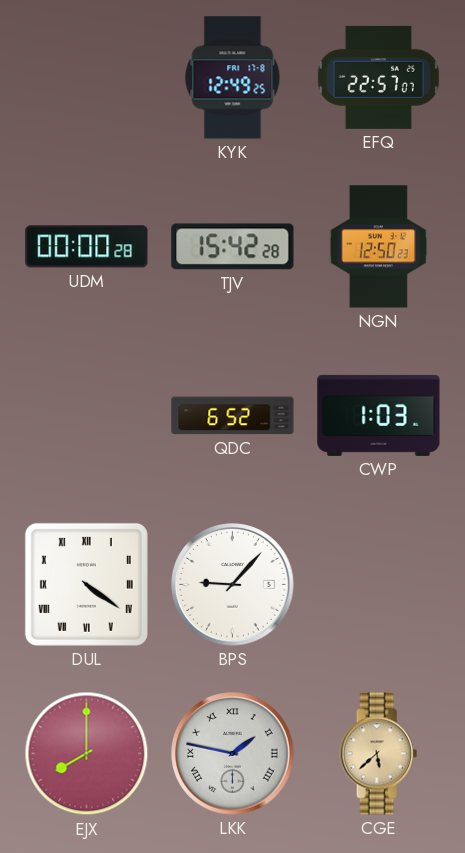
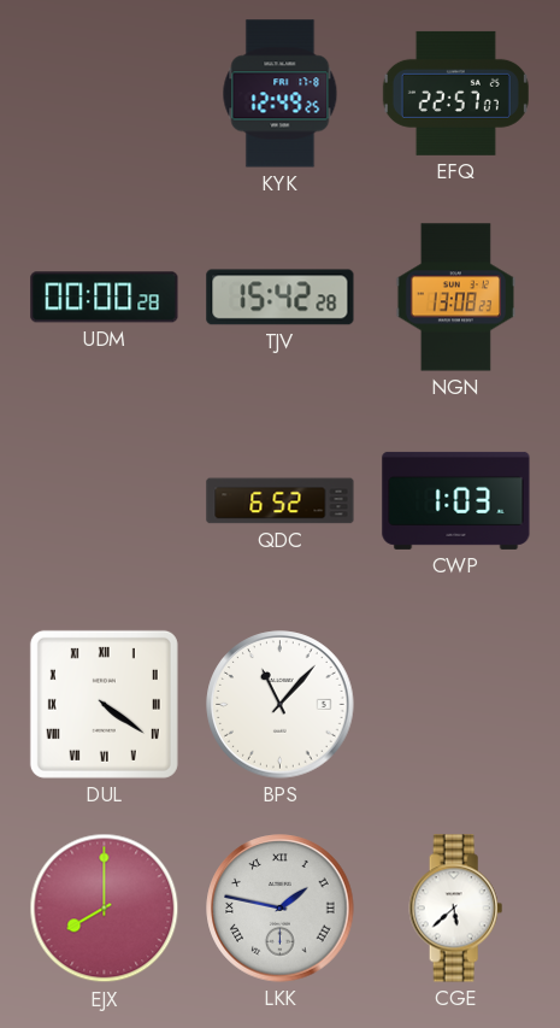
NGN: 12:50 -> 13:08
BPS: 9:07 -> 11:07
CGE dial: champagne -> white
